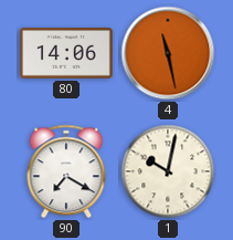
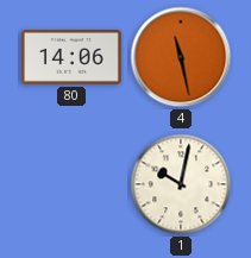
90: 7:20 -> none
